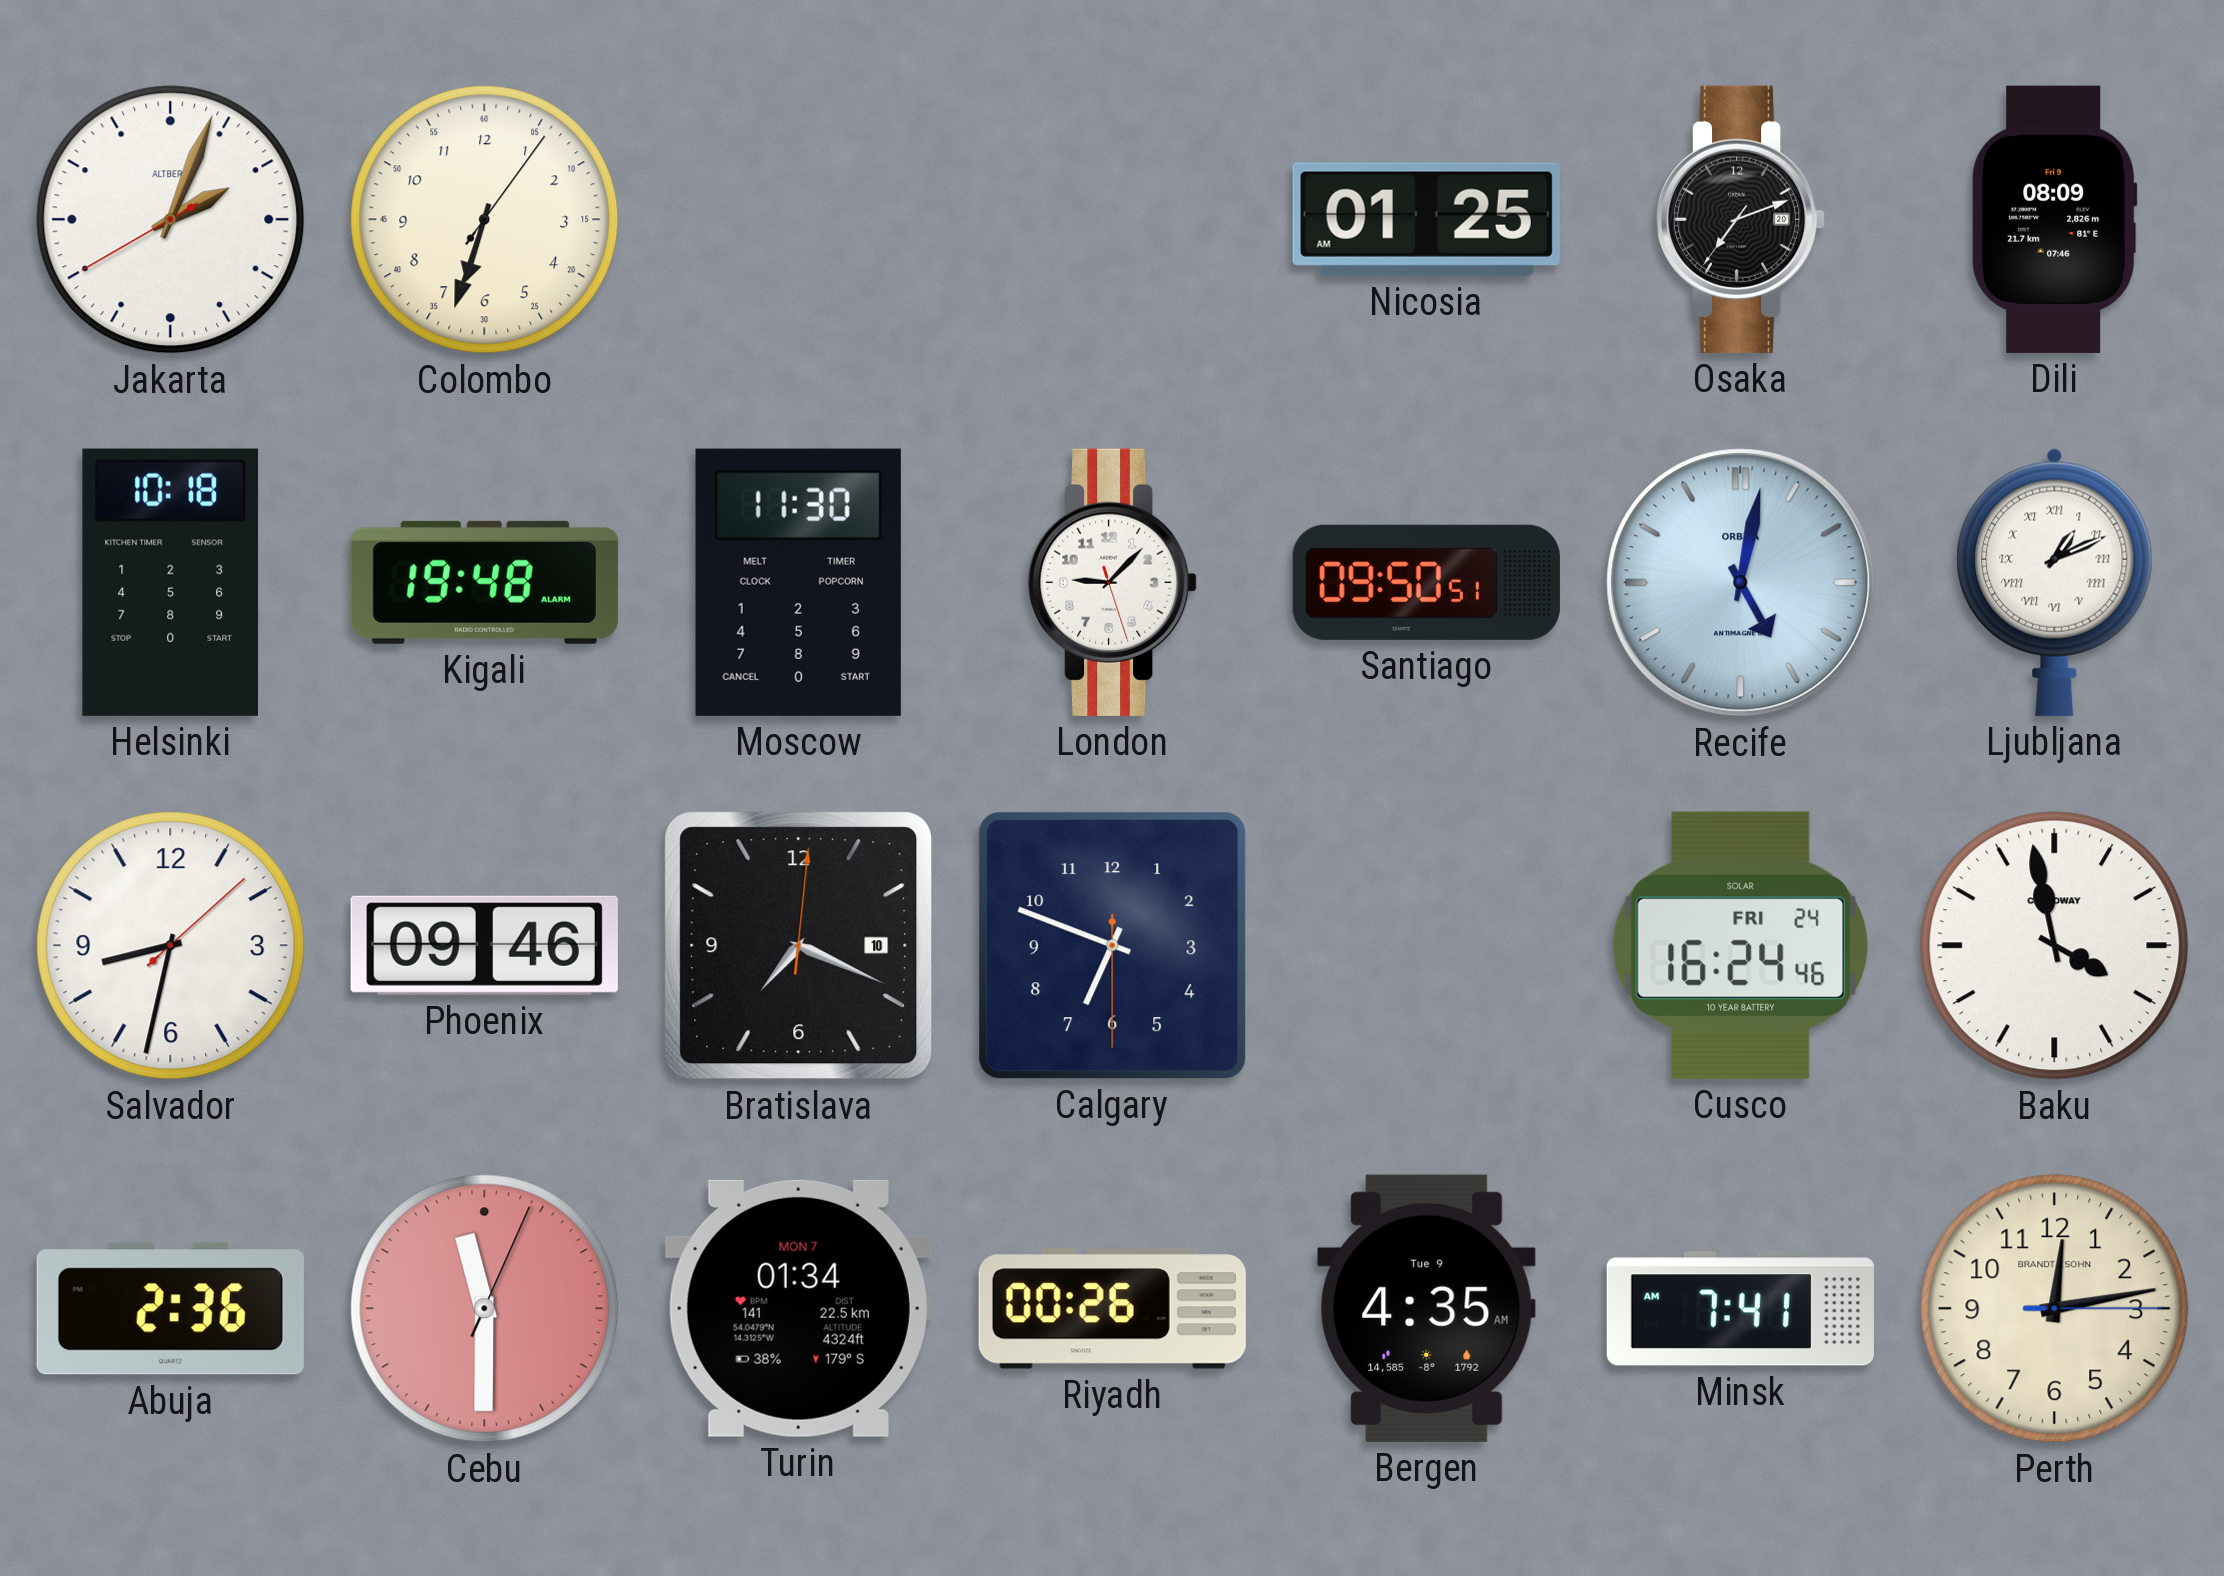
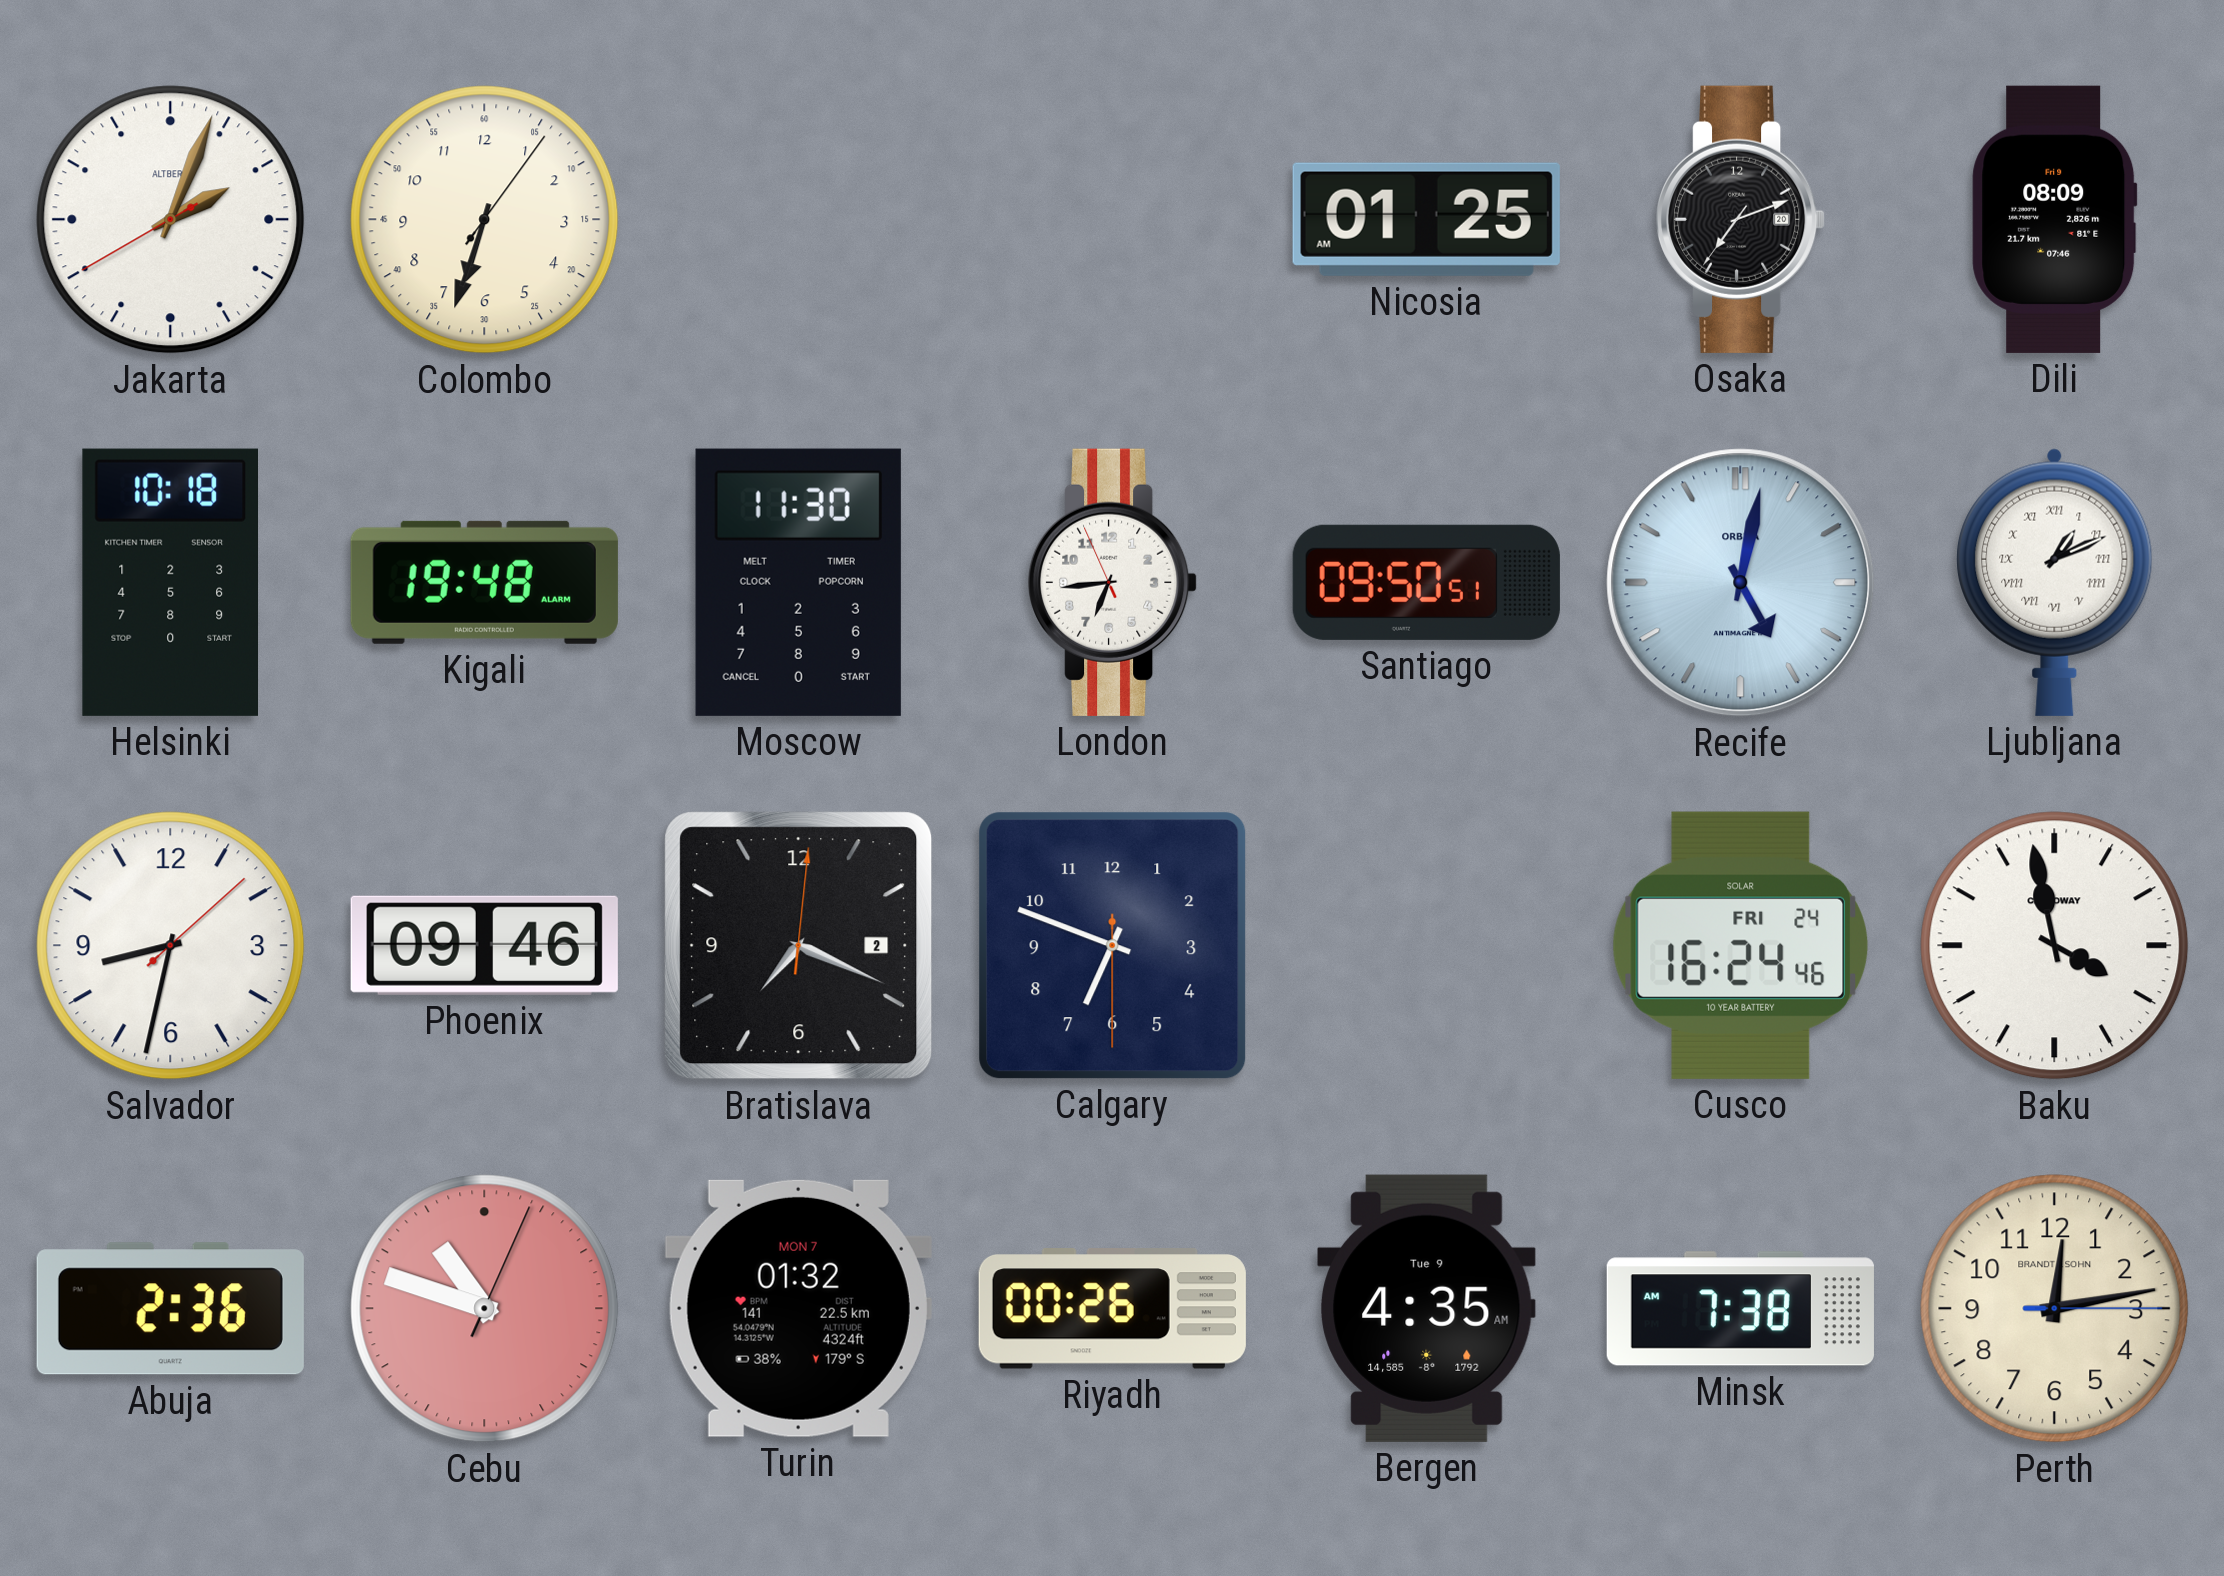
London: 9:07 -> 6:43
Bratislava date: 10 -> 2
Cebu: 11:30 -> 10:48
Turin: 01:34 -> 01:32
Minsk: 7:41 -> 7:38
